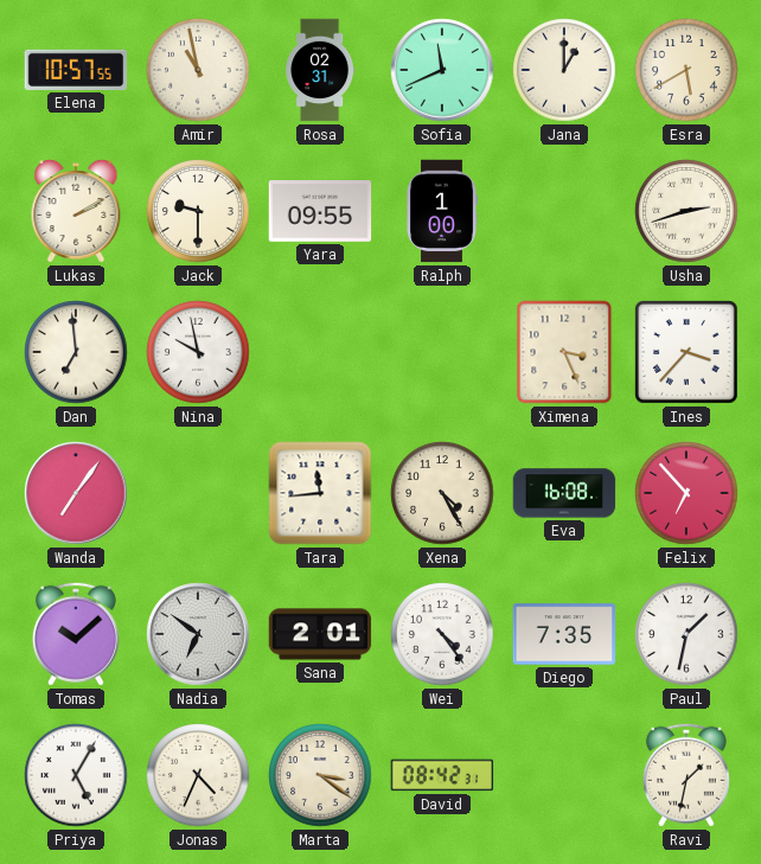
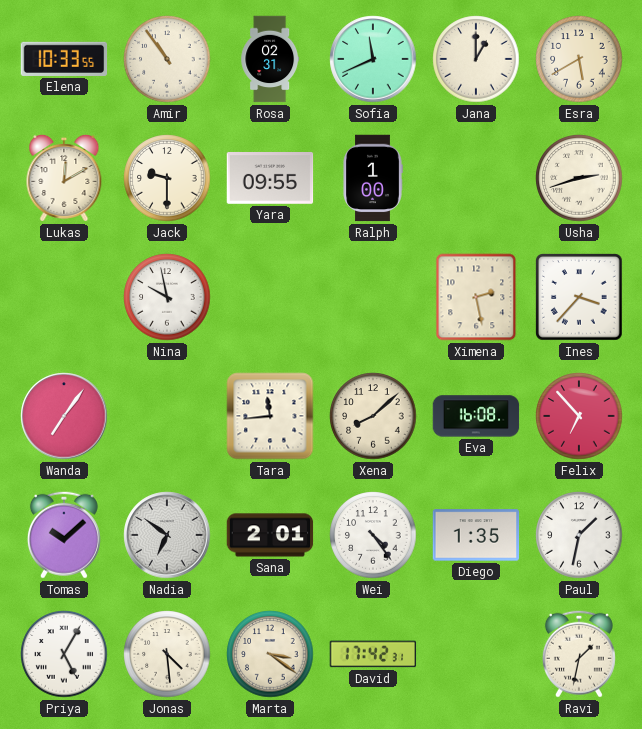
Elena: 10:57 -> 10:33
Amir: 10:58 -> 10:54
Lukas: 2:10 -> 12:10
Dan: 6:59 -> none
Ximena: 3:26 -> 2:28
Xena: 4:25 -> 8:08
Diego: 7:35 -> 1:35
Jonas: 4:34 -> 4:29
David: 08:42 -> 17:42
